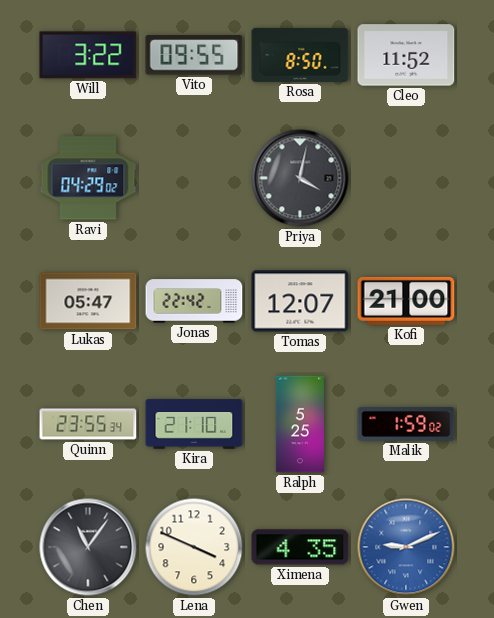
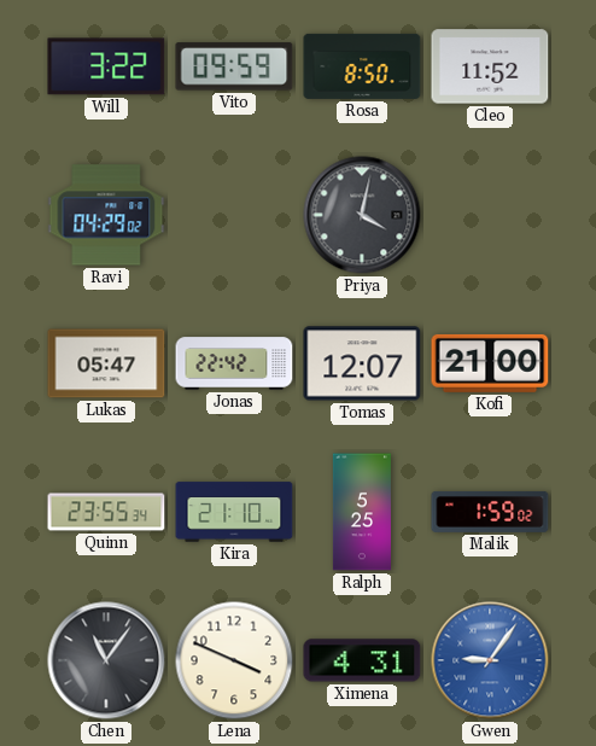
Vito: 09:55 -> 09:59
Ximena: 4:35 -> 4:31
Gwen: 9:11 -> 9:06
